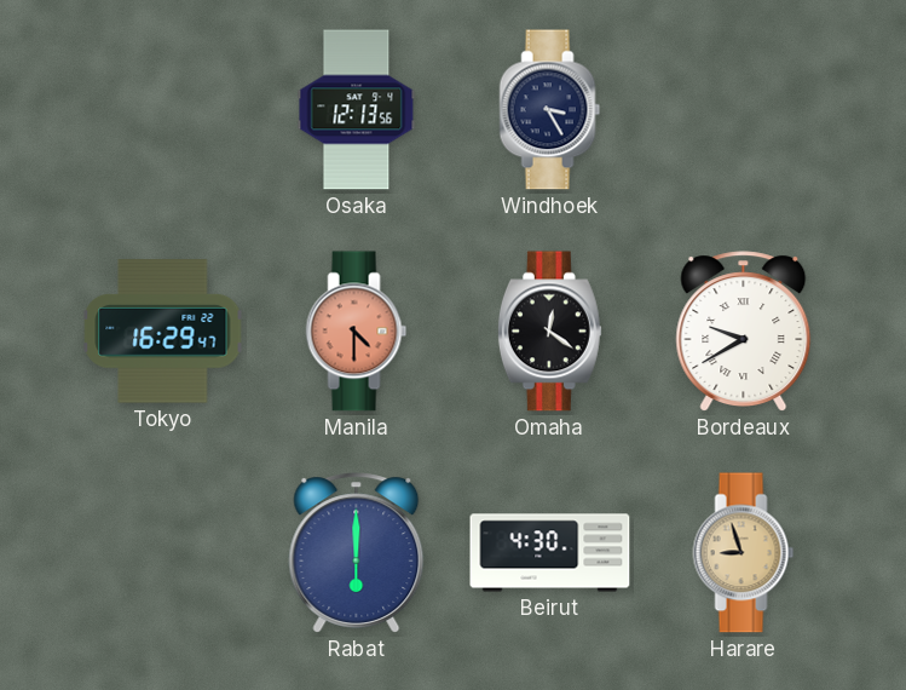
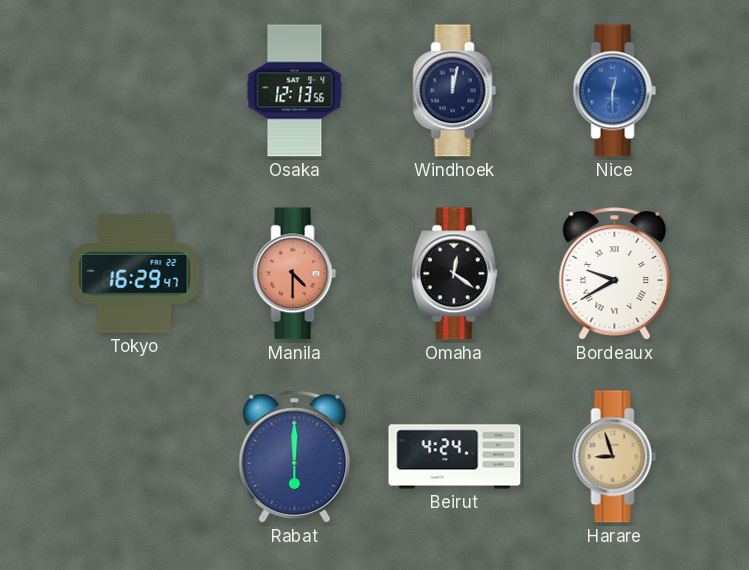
Windhoek: 3:25 -> 12:02
Nice: none -> 12:30
Beirut: 4:30 -> 4:24
